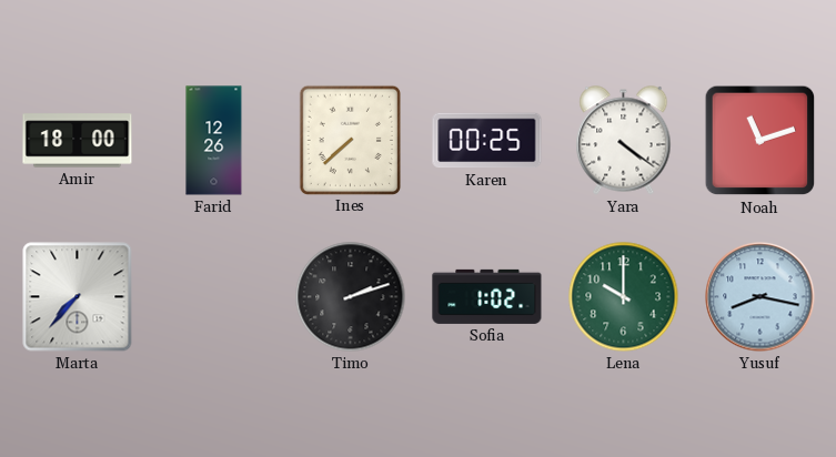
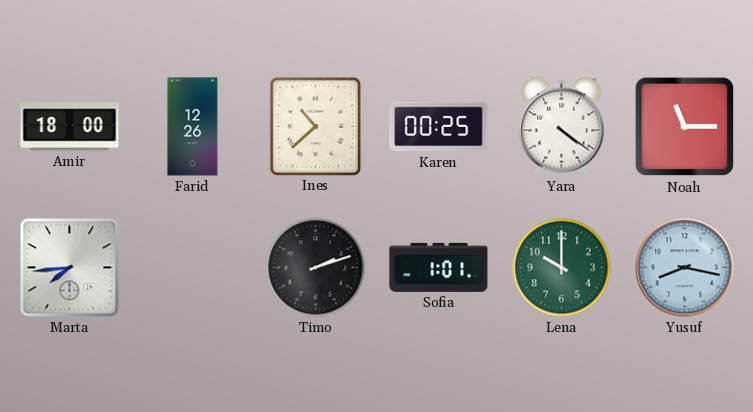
Ines: 7:38 -> 10:38
Noah: 11:12 -> 11:15
Marta: 7:37 -> 7:44
Sofia: 1:02 -> 1:01
